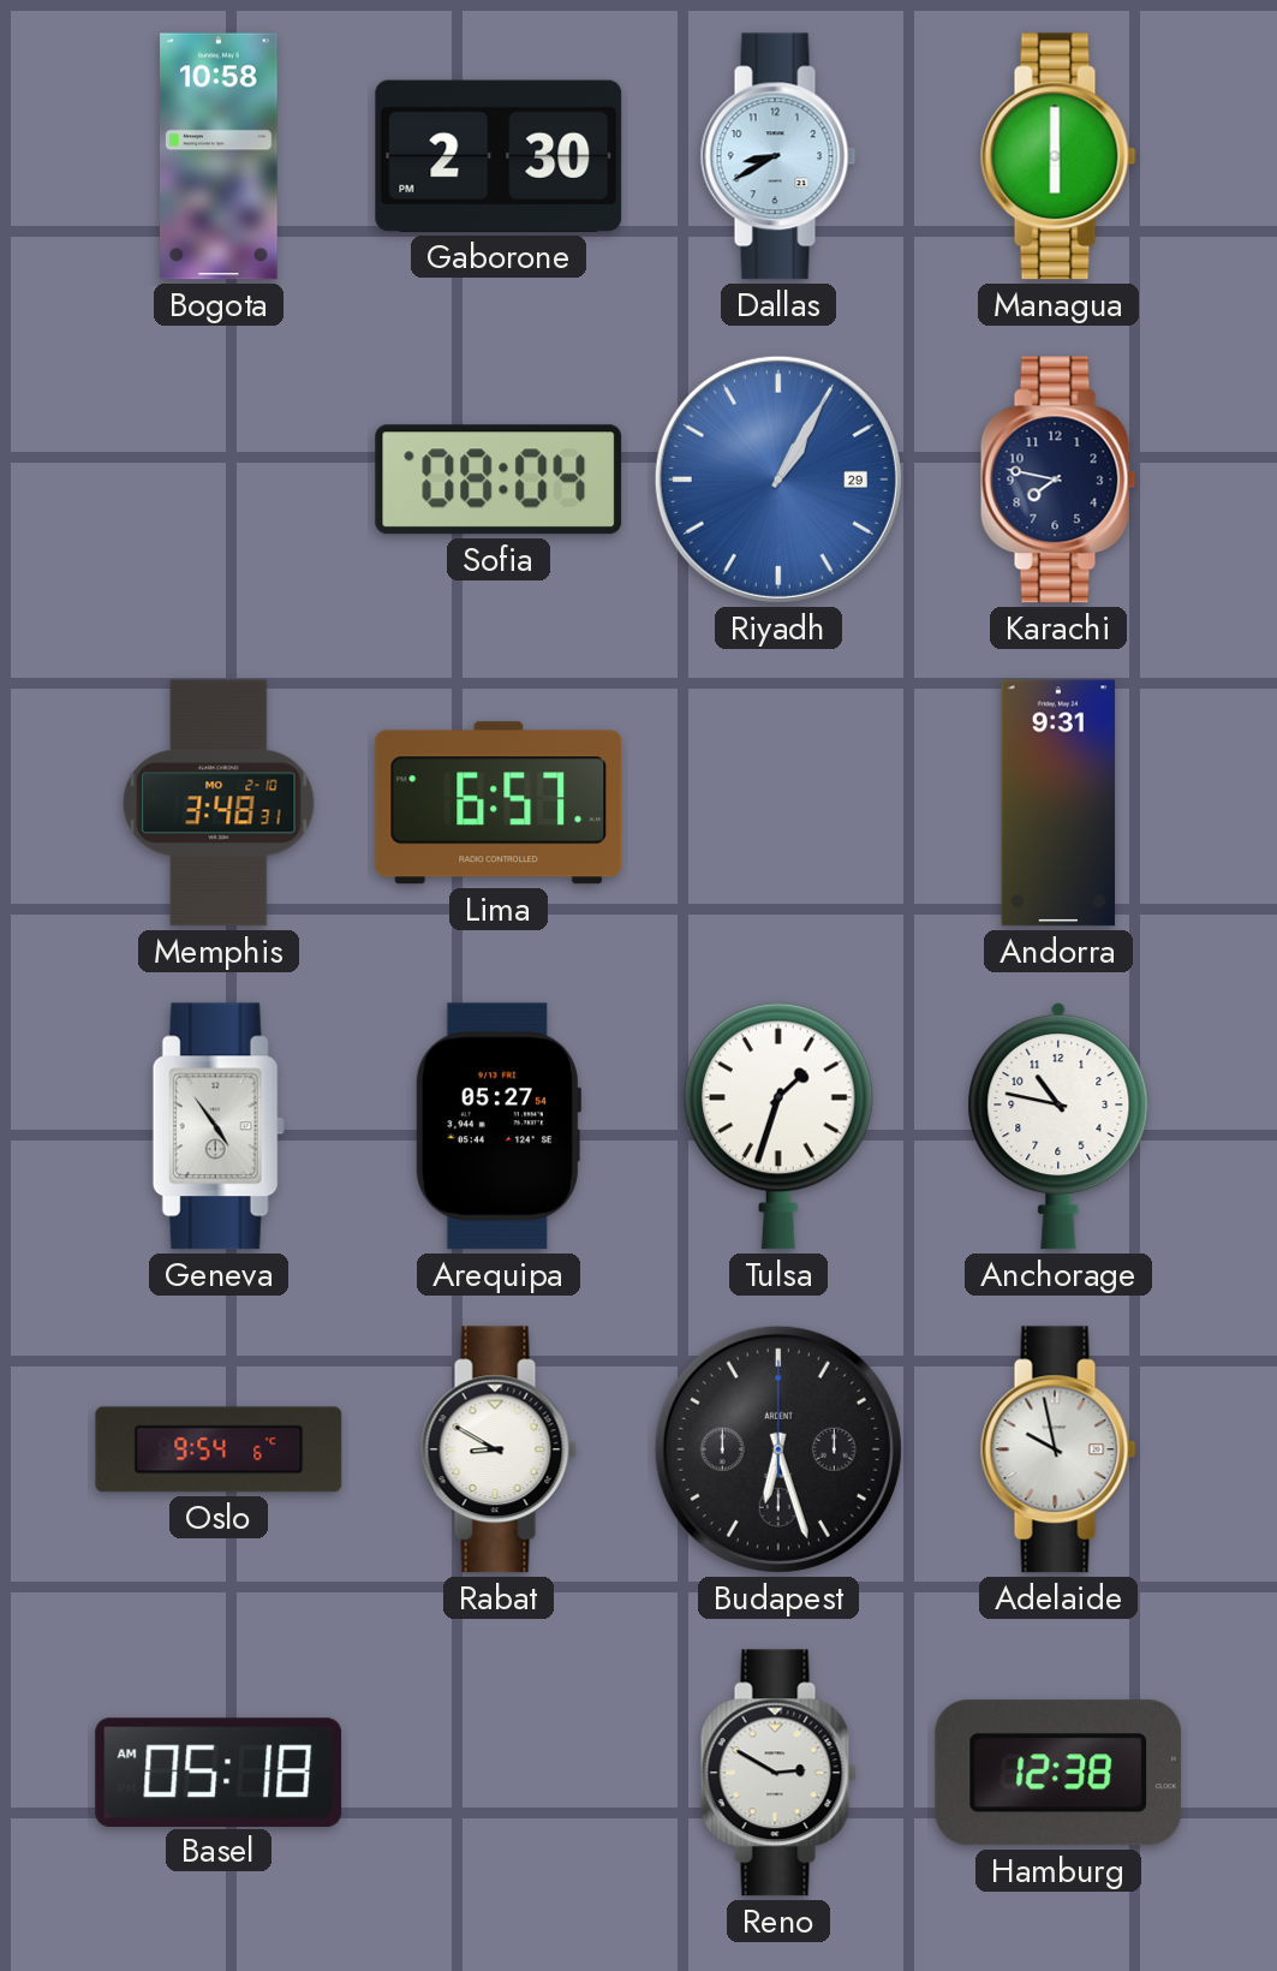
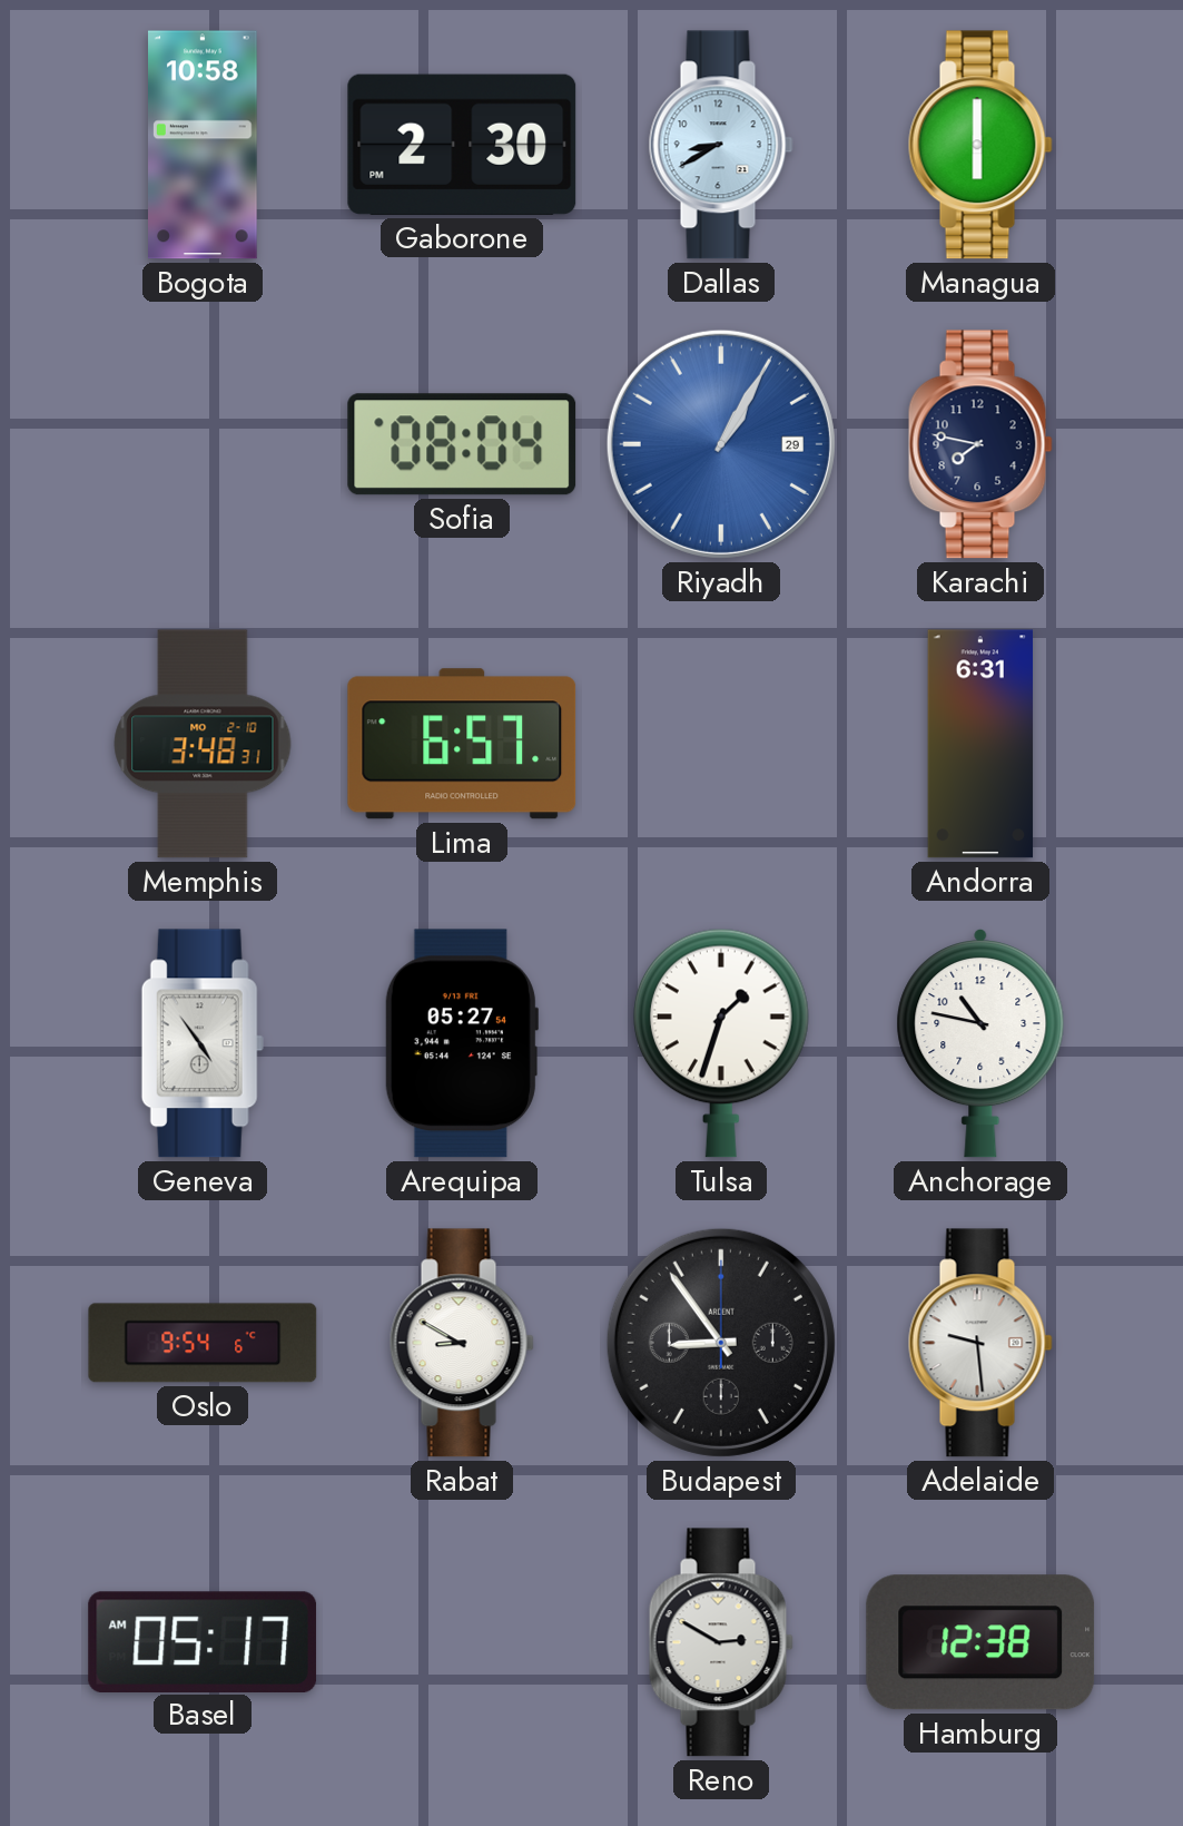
Andorra: 9:31 -> 6:31
Budapest: 6:27 -> 8:54
Adelaide: 9:58 -> 9:29
Basel: 05:18 -> 05:17
